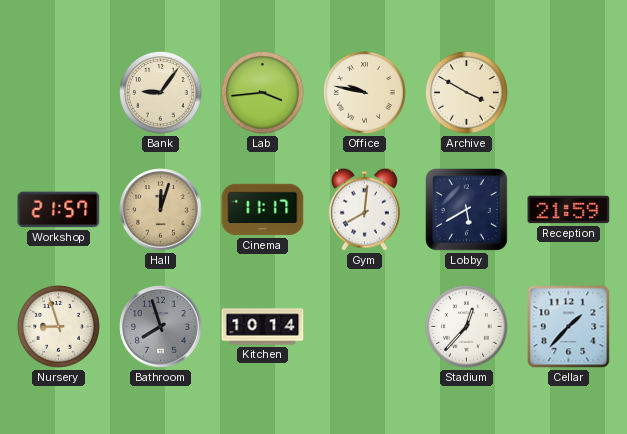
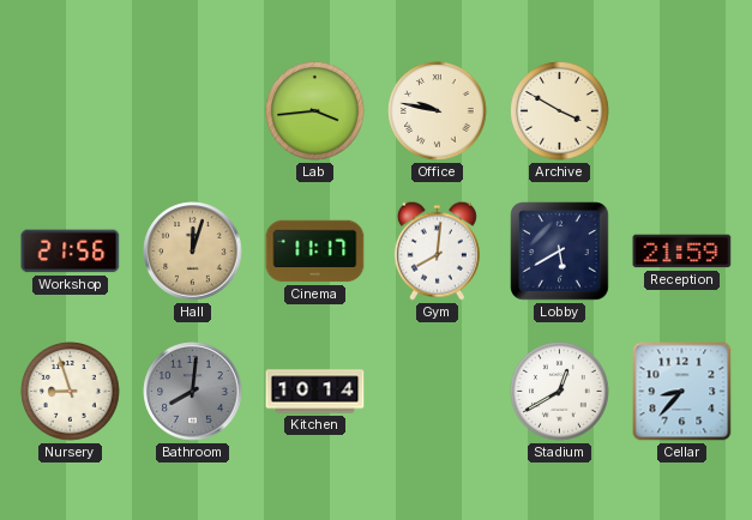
Bank: 9:06 -> none
Workshop: 21:57 -> 21:56
Bathroom: 7:57 -> 8:01
Stadium: 12:37 -> 12:40
Cellar: 1:37 -> 8:37
